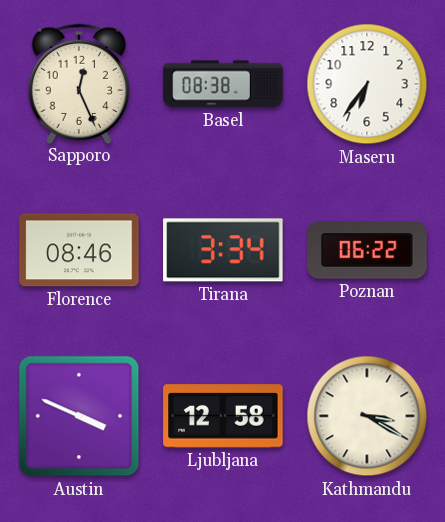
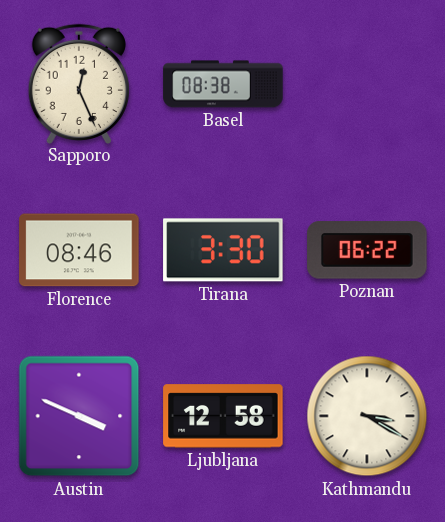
Maseru: 6:36 -> none
Tirana: 3:34 -> 3:30
